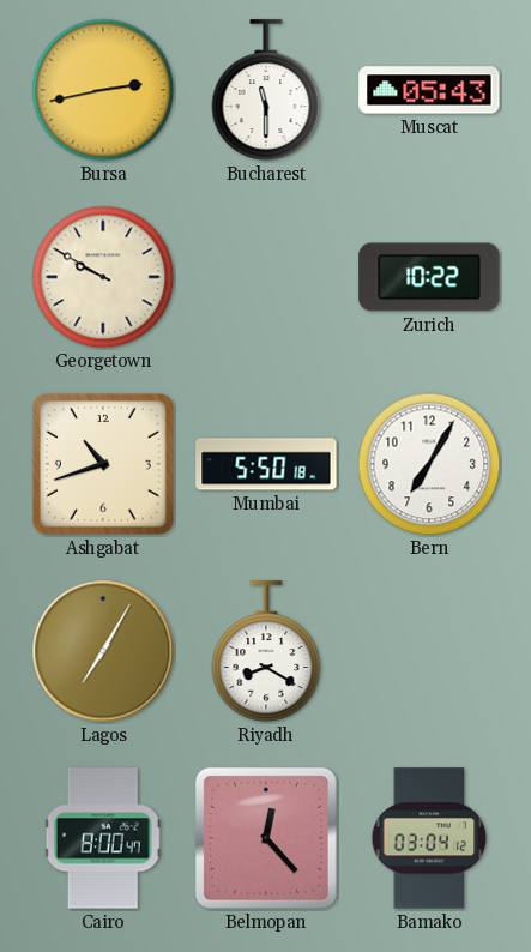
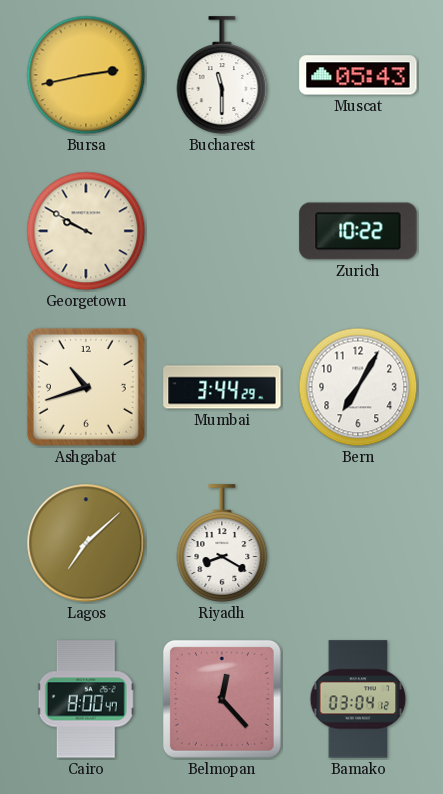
Mumbai: 5:50 -> 3:44
Lagos: 7:05 -> 7:08
